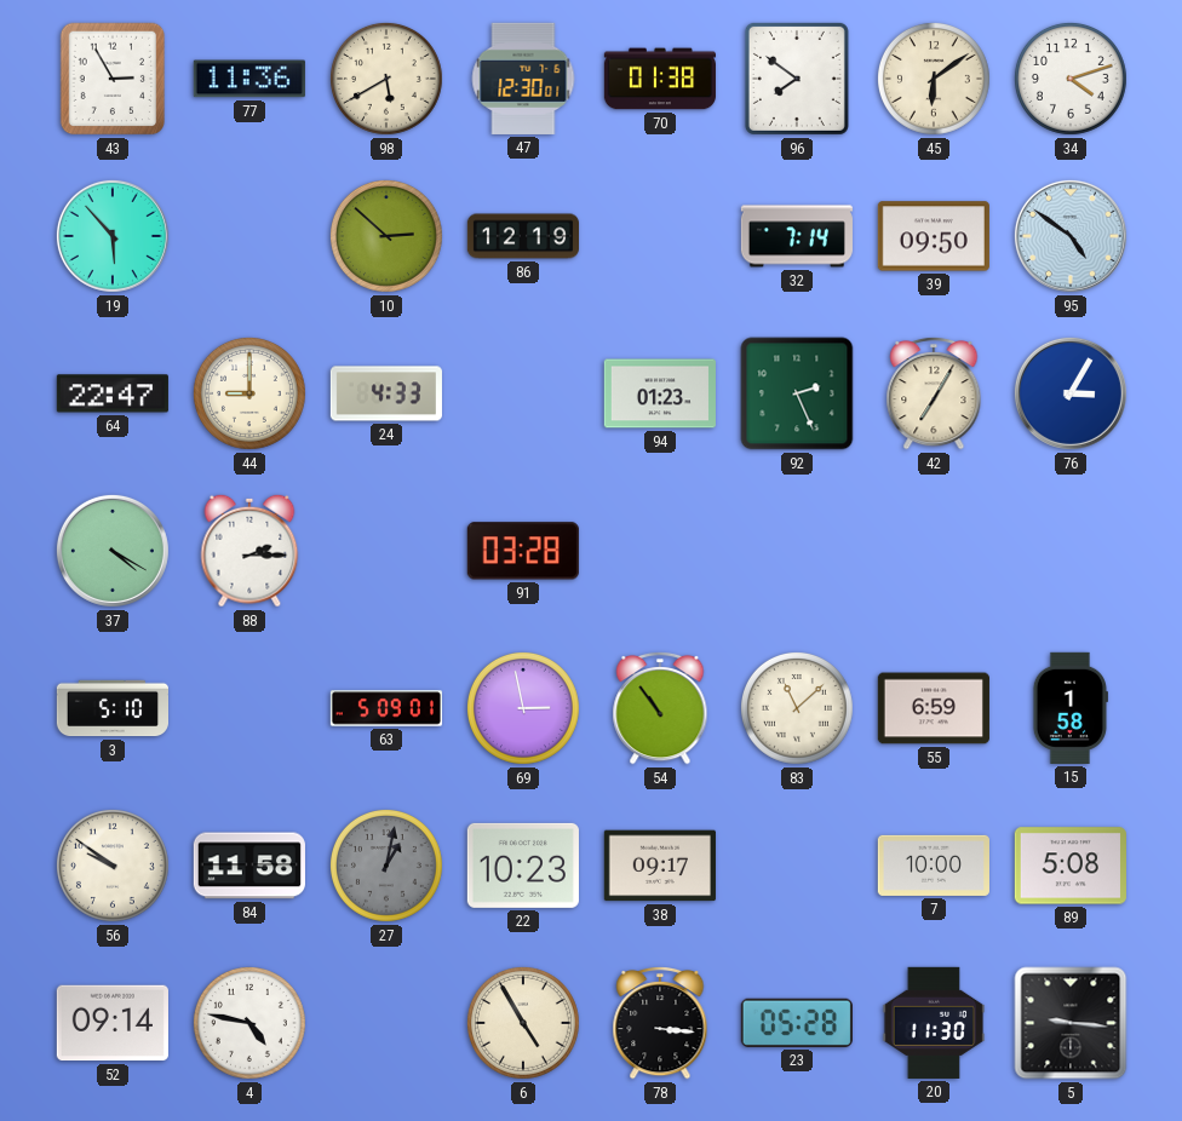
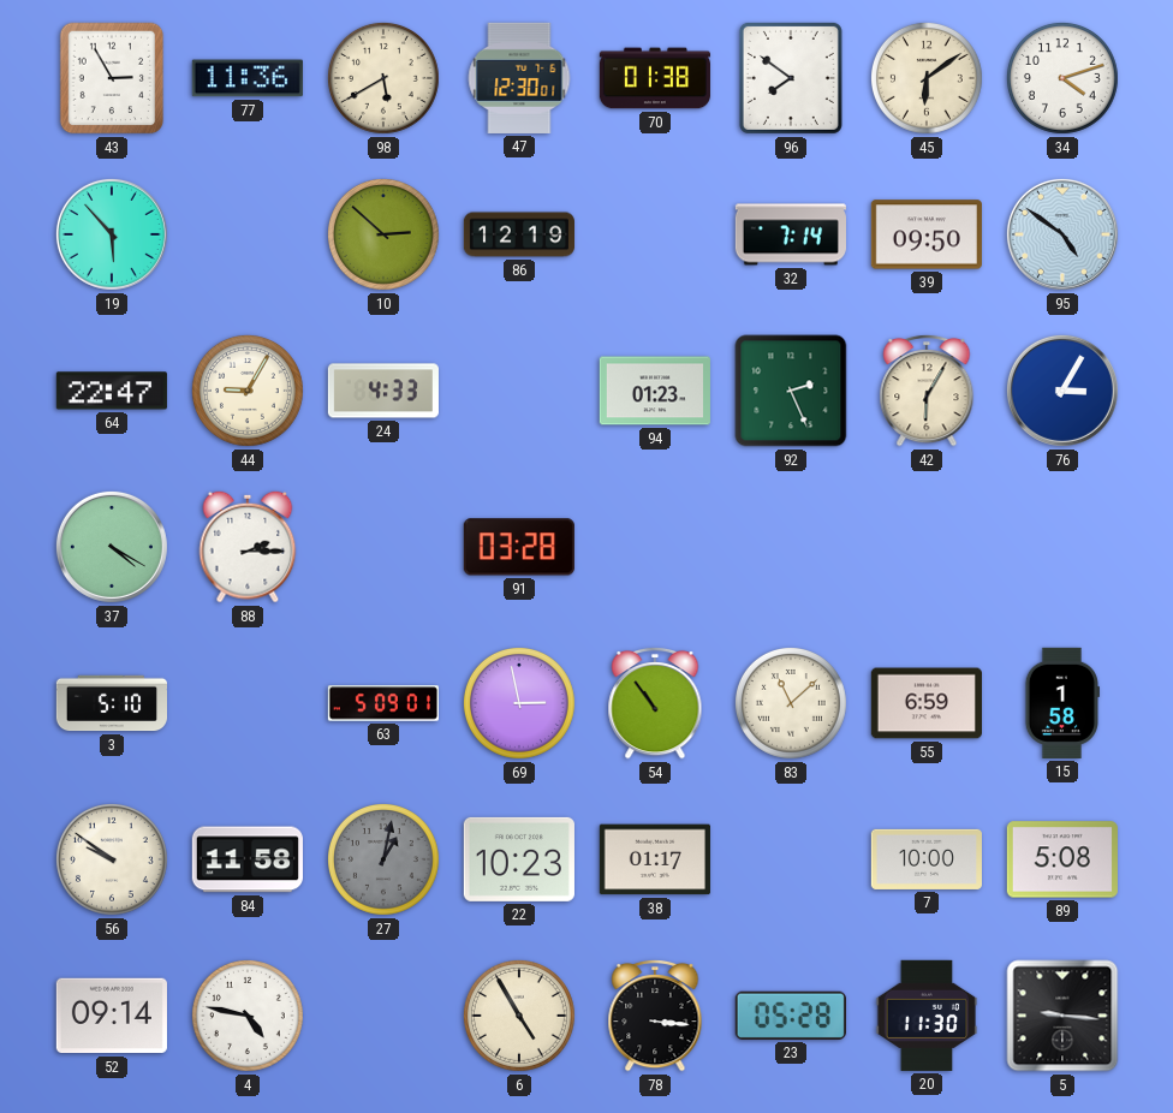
44: 9:00 -> 9:05
42: 7:05 -> 6:05
38: 09:17 -> 01:17
